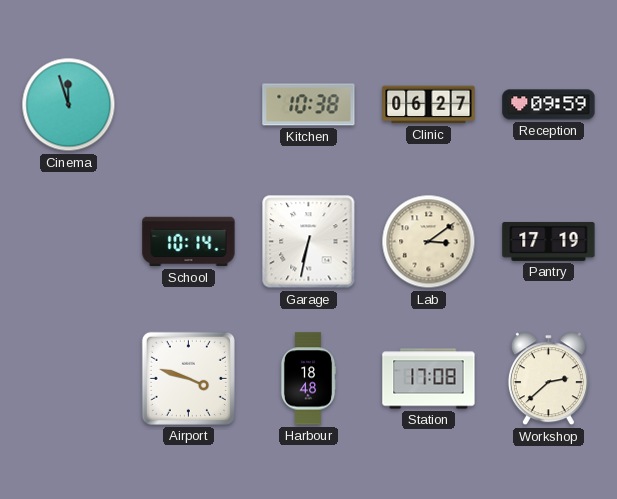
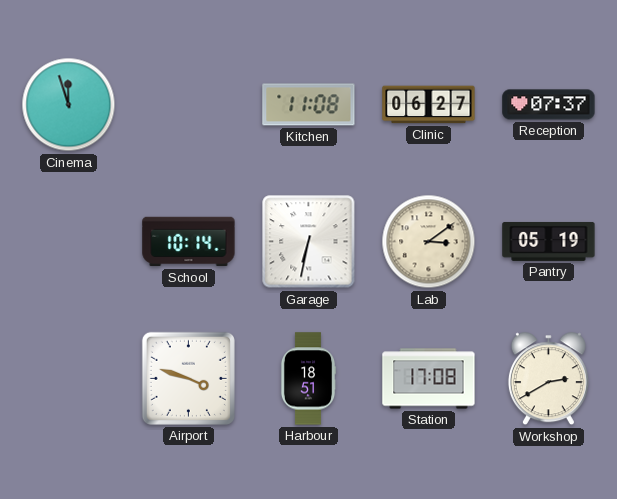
Kitchen: 10:38 -> 11:08
Reception: 09:59 -> 07:37
Pantry: 17:19 -> 05:19
Harbour: 18:48 -> 18:51
Workshop: 2:38 -> 2:40
